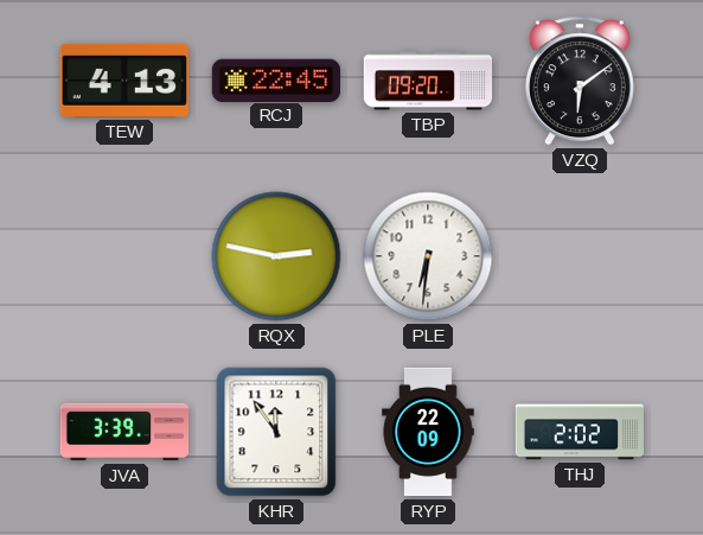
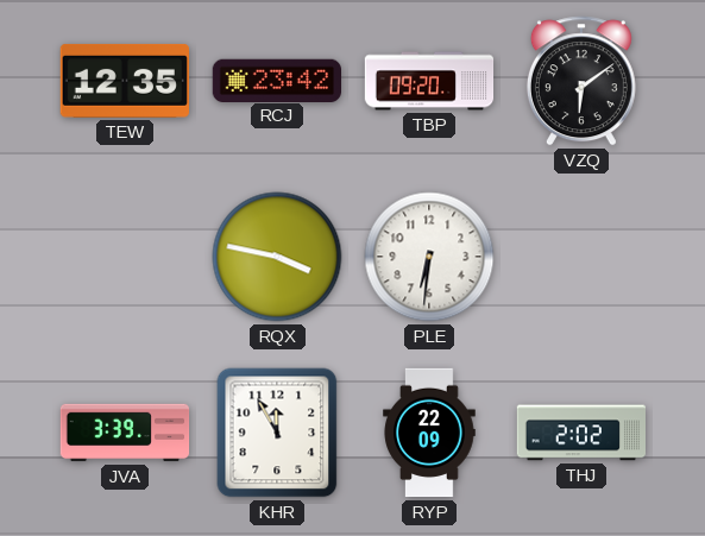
TEW: 4:13 -> 12:35
RCJ: 22:45 -> 23:42
RQX: 2:47 -> 3:47
KHR: 11:54 -> 11:55
